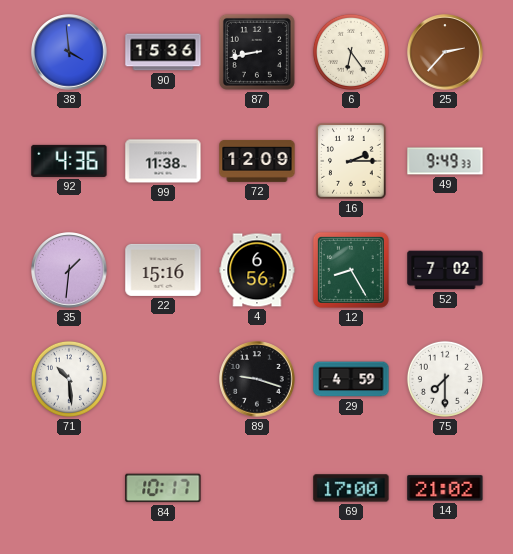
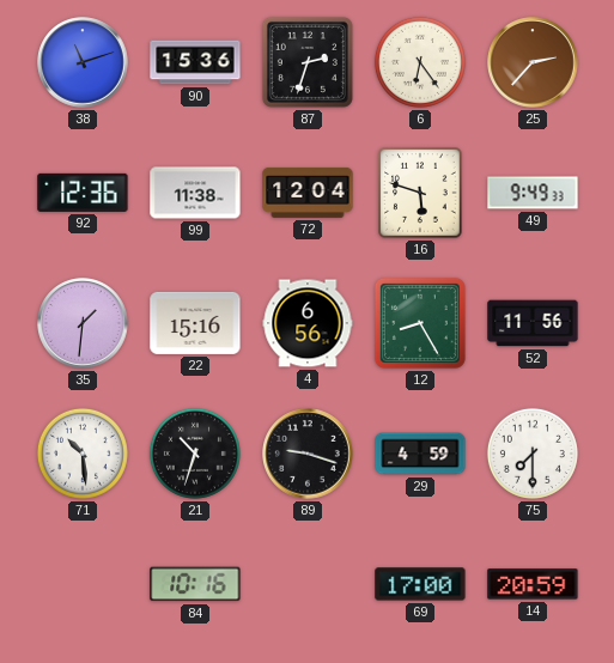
38: 3:59 -> 11:12
87: 8:43 -> 2:33
92: 4:36 -> 12:36
72: 12:09 -> 12:04
16: 2:15 -> 5:48
52: 7:02 -> 11:56
21: none -> 10:33
84: 10:17 -> 10:16
14: 21:02 -> 20:59
